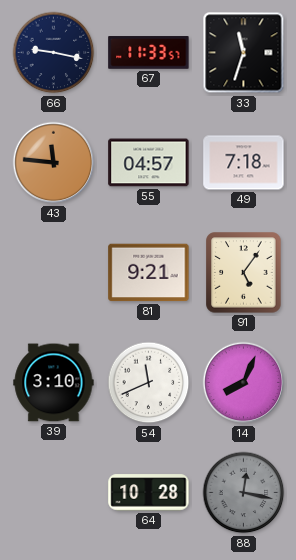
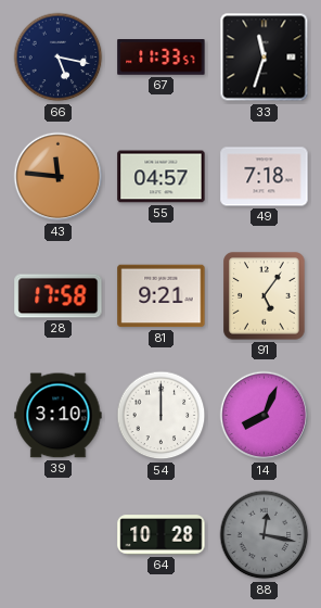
66: 9:17 -> 5:17
28: none -> 17:58
54: 11:41 -> 12:00
